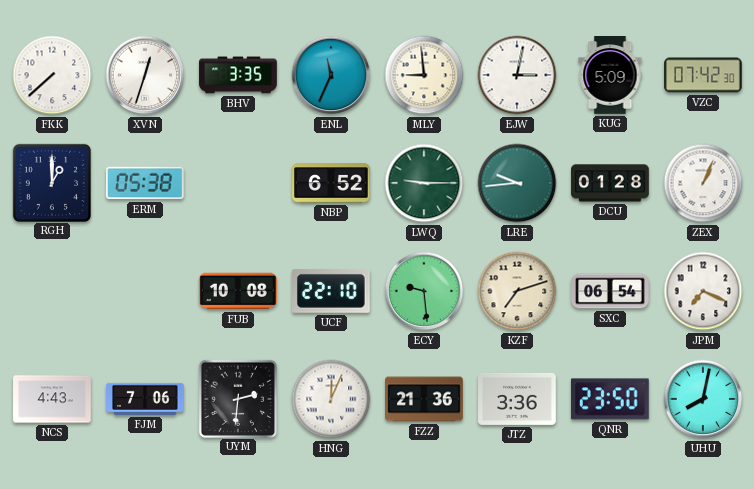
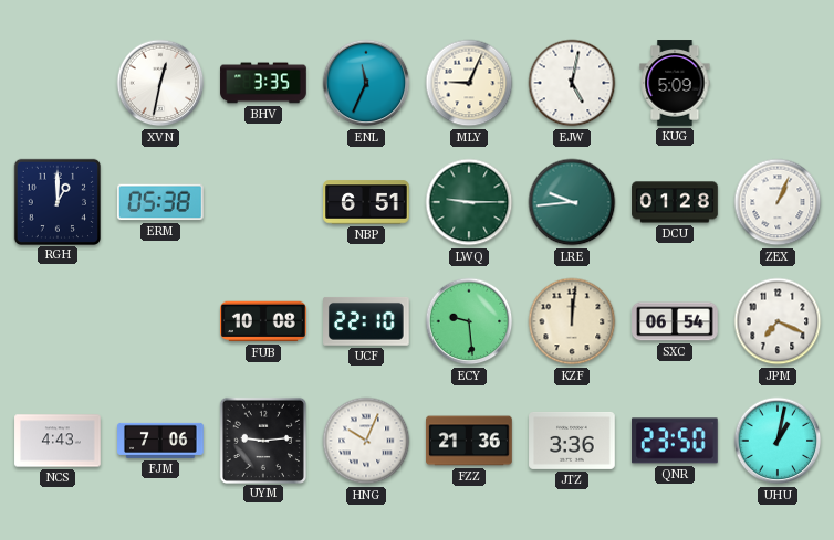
FKK: 7:38 -> none
XVN: 12:33 -> 12:32
MLY: 8:59 -> 9:04
EJW: 3:02 -> 5:02
VZC: 07:42 -> none
NBP: 6:52 -> 6:51
KZF: 7:12 -> 12:01
UYM: 2:31 -> 9:14
HNG: 12:04 -> 10:04
UHU: 8:02 -> 1:02
